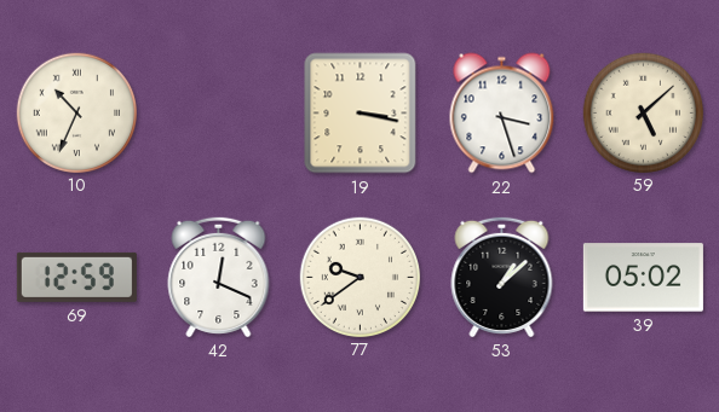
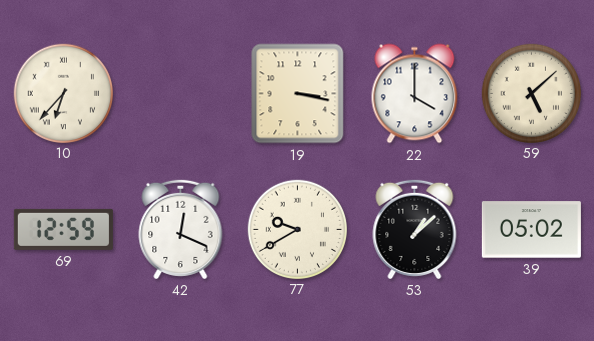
10: 10:34 -> 6:37
22: 3:27 -> 4:00
77: 9:39 -> 9:40
